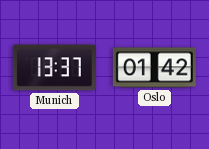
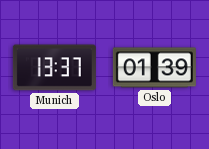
Oslo: 01:42 -> 01:39
